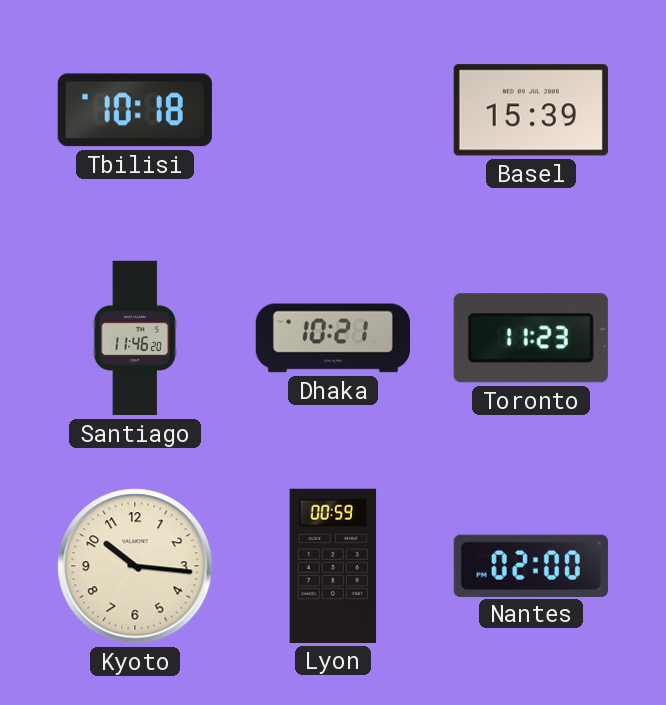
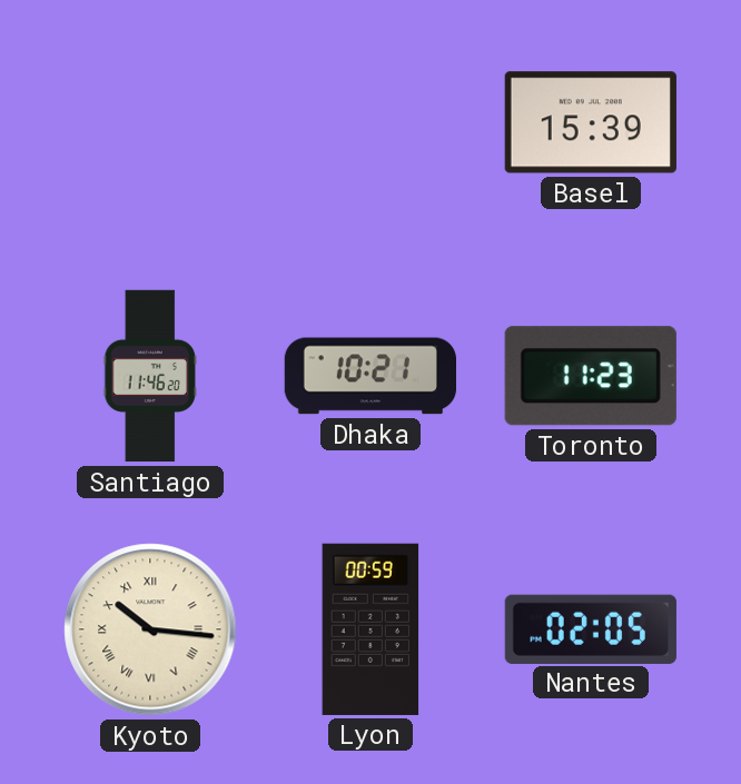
Tbilisi: 10:18 -> none
Kyoto numerals: Arabic -> Roman
Nantes: 02:00 -> 02:05
